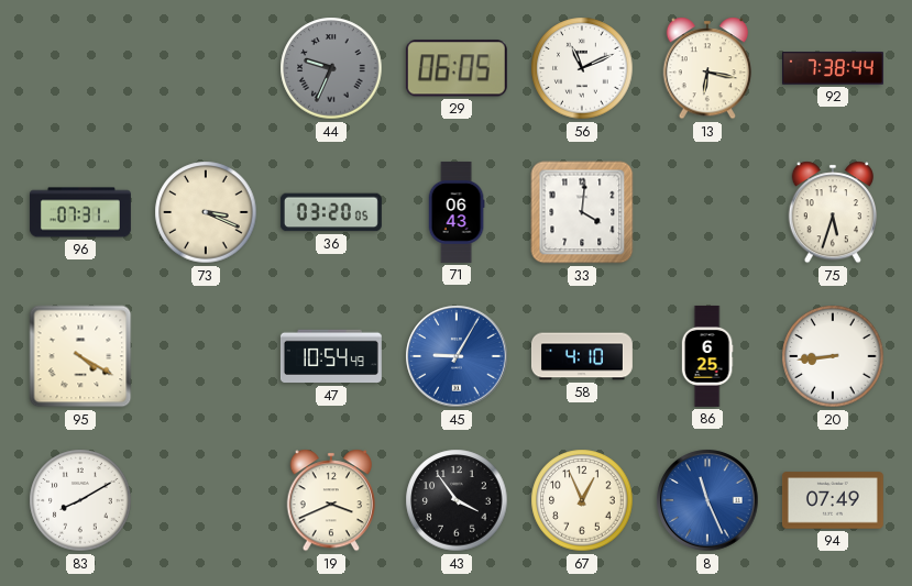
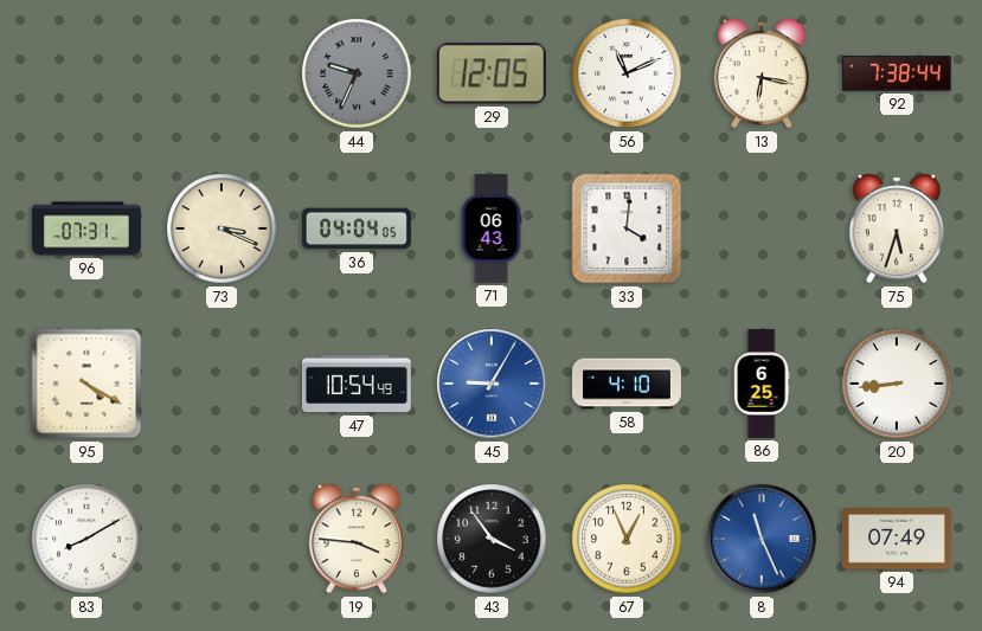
29: 06:05 -> 12:05
36: 03:20 -> 04:04
19: 3:41 -> 3:46
